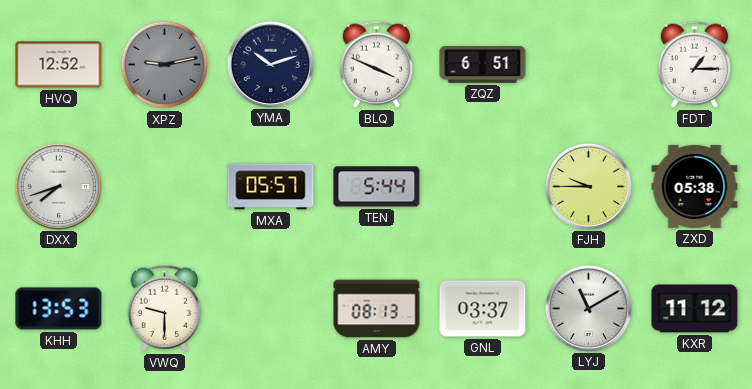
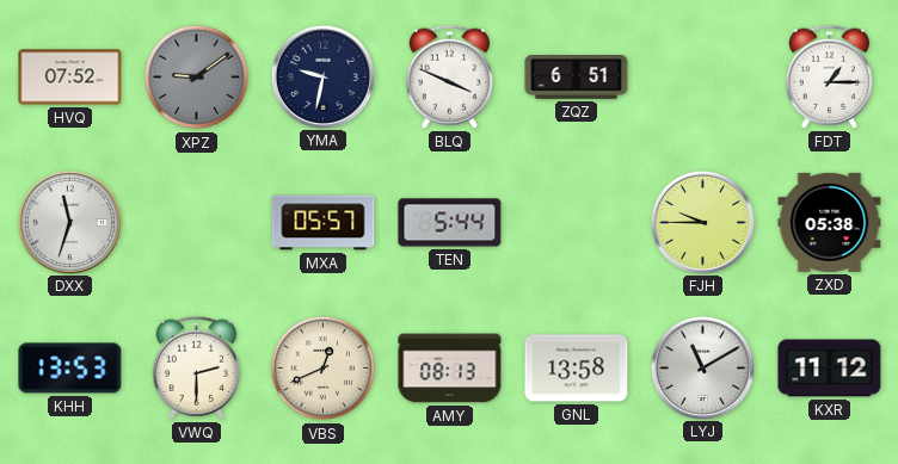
HVQ: 12:52 -> 07:52
XPZ: 9:13 -> 9:09
YMA: 10:12 -> 9:32
DXX: 7:42 -> 11:33
VWQ: 9:30 -> 2:30
VBS: none -> 12:41
GNL: 03:37 -> 13:58
